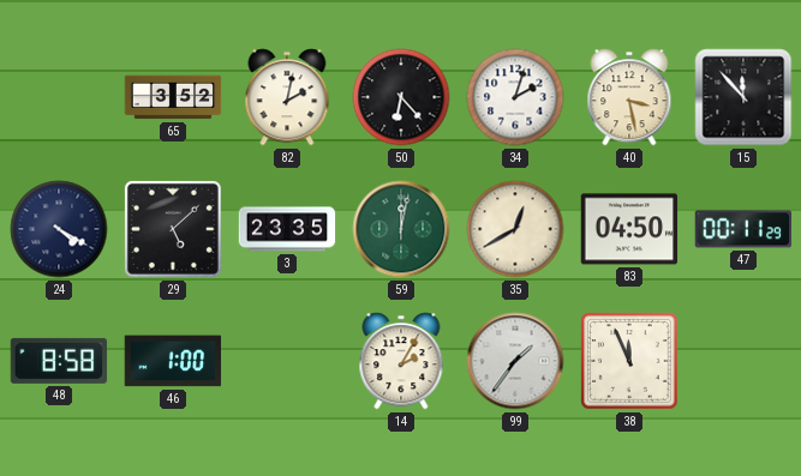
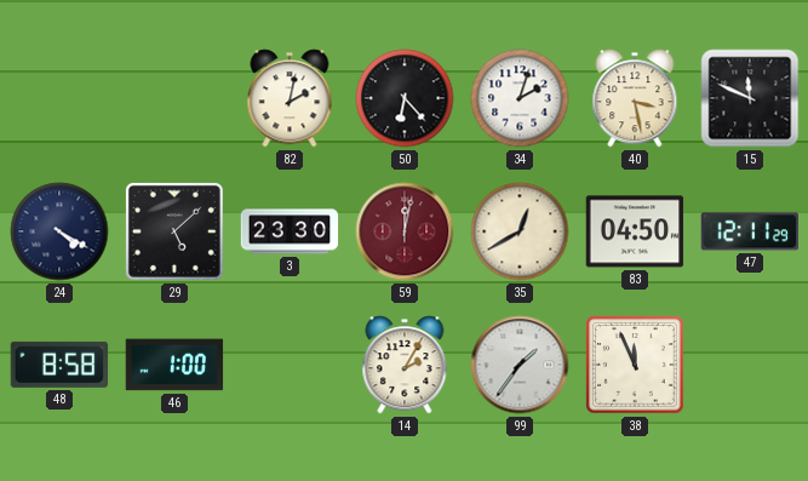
65: 3:52 -> none
15: 11:53 -> 11:49
3: 23:35 -> 23:30
59 dial: green -> burgundy
47: 00:11 -> 12:11
